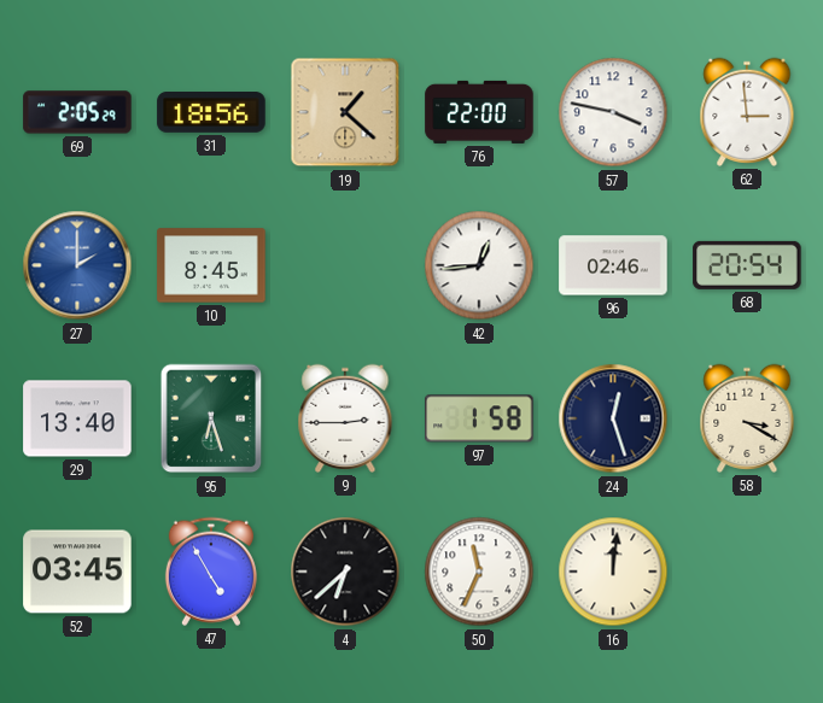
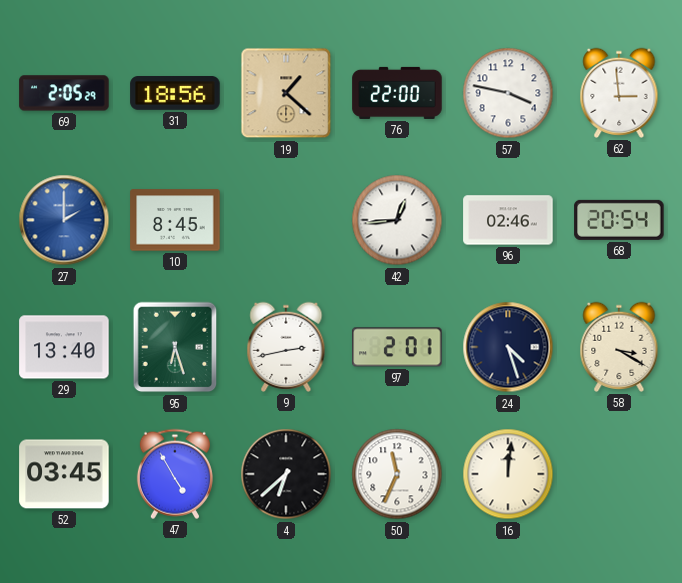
9: 2:45 -> 2:43
97: 1:58 -> 2:01
24: 12:27 -> 4:27
